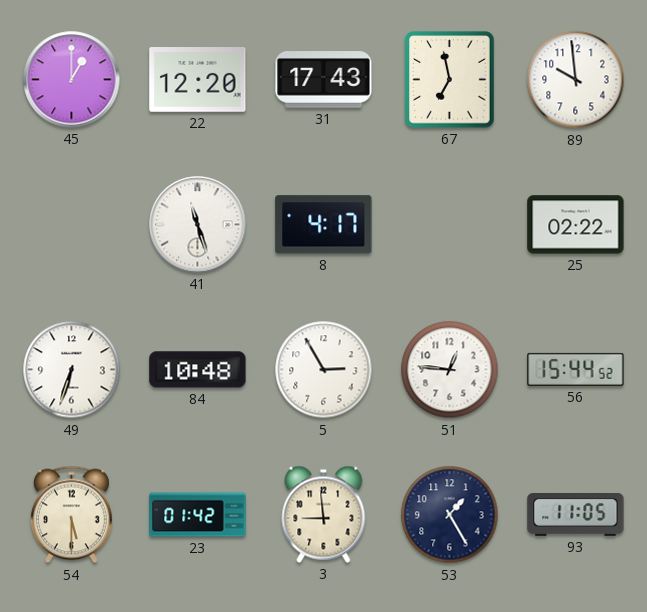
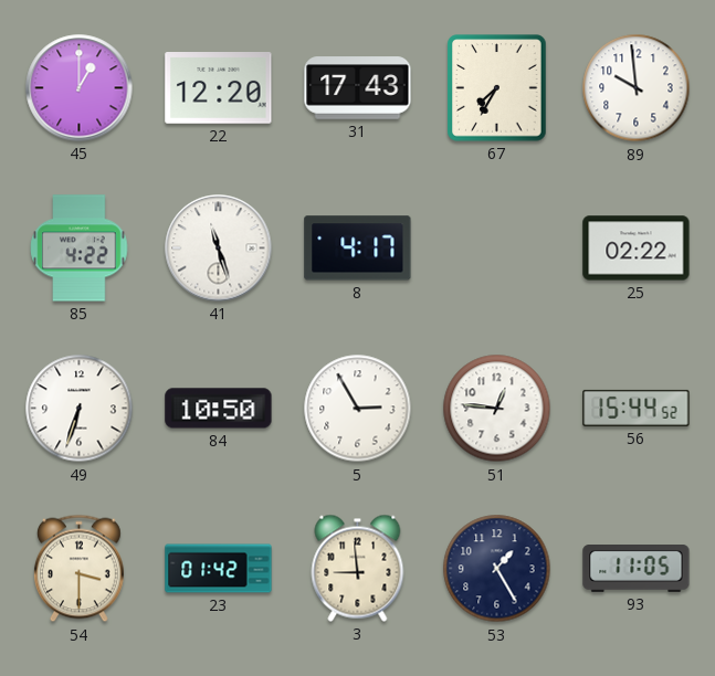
67: 6:58 -> 7:35
85: none -> 4:22
84: 10:48 -> 10:50
54: 5:30 -> 3:30
